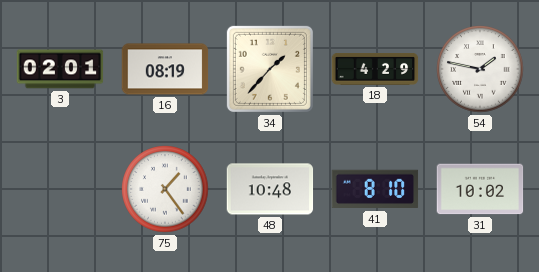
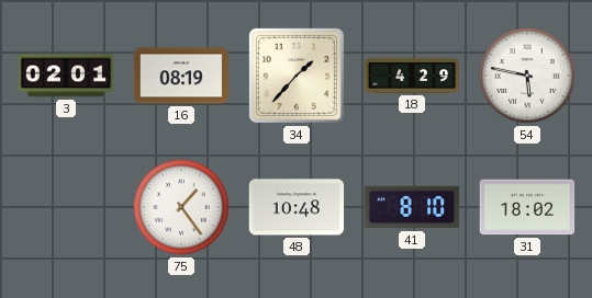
54: 1:47 -> 5:47
31: 10:02 -> 18:02
